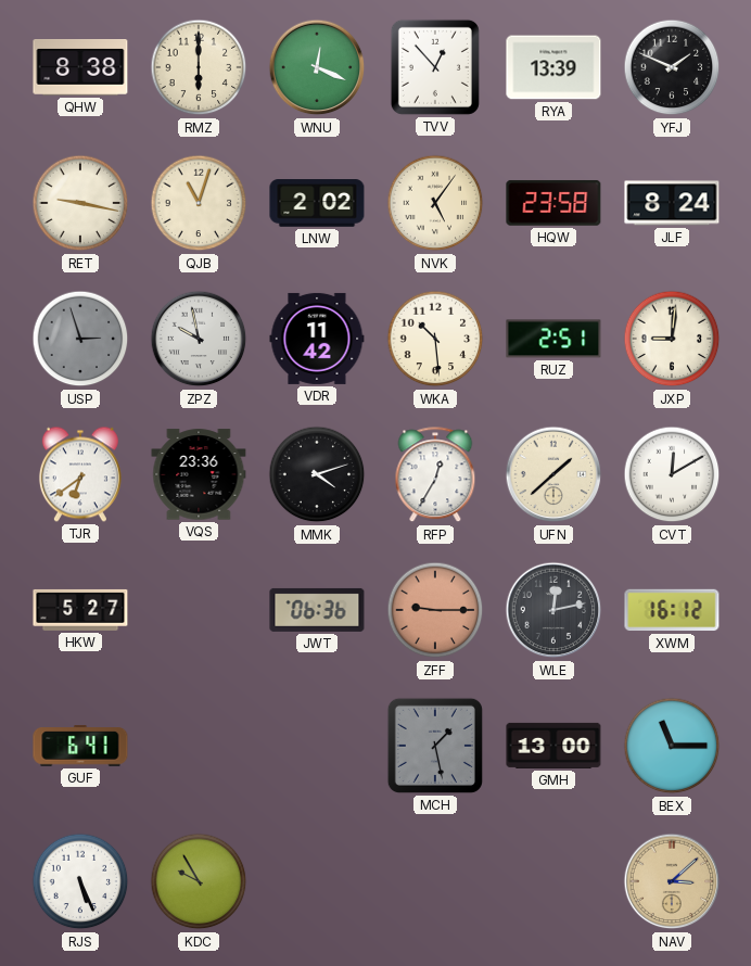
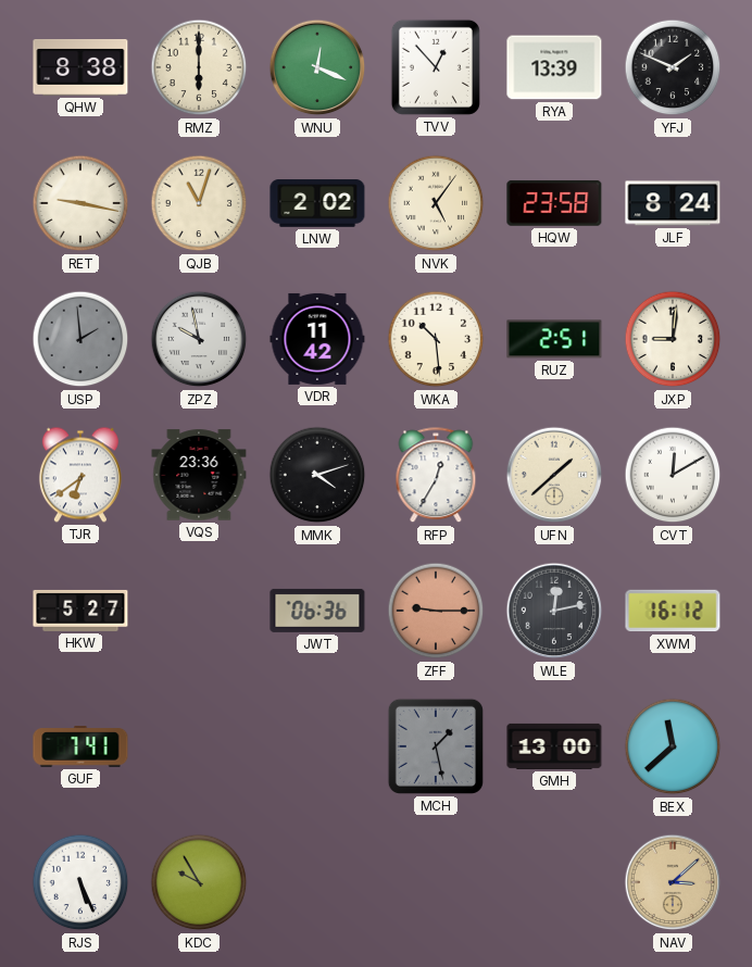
USP: 2:57 -> 1:59
GUF: 6:41 -> 7:41
BEX: 11:15 -> 11:38
